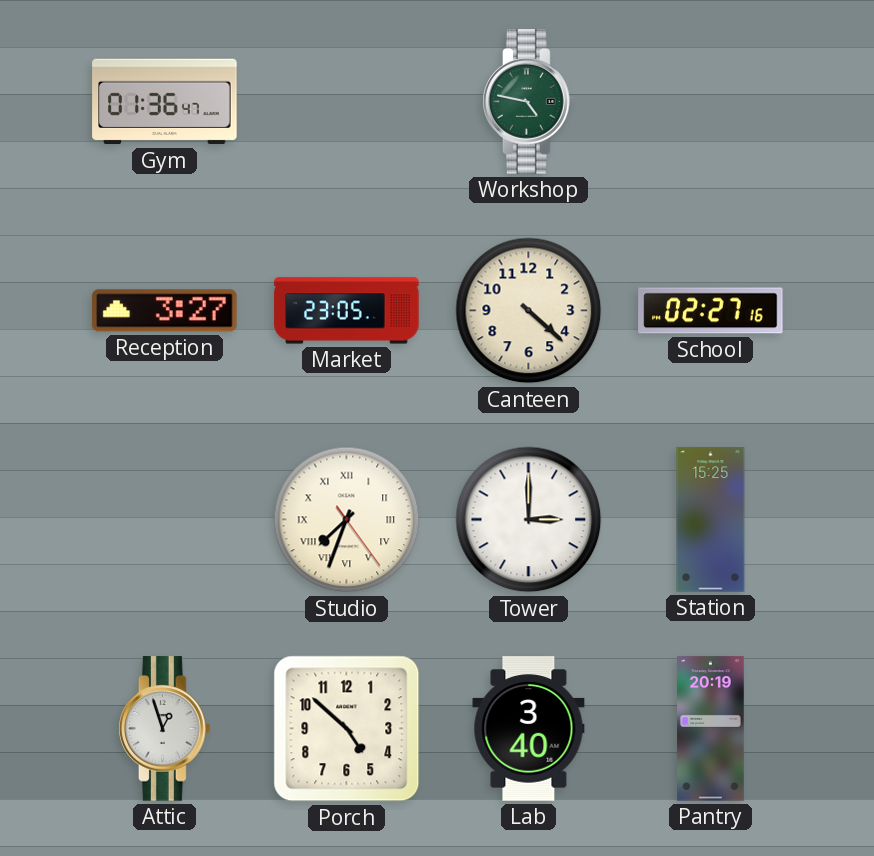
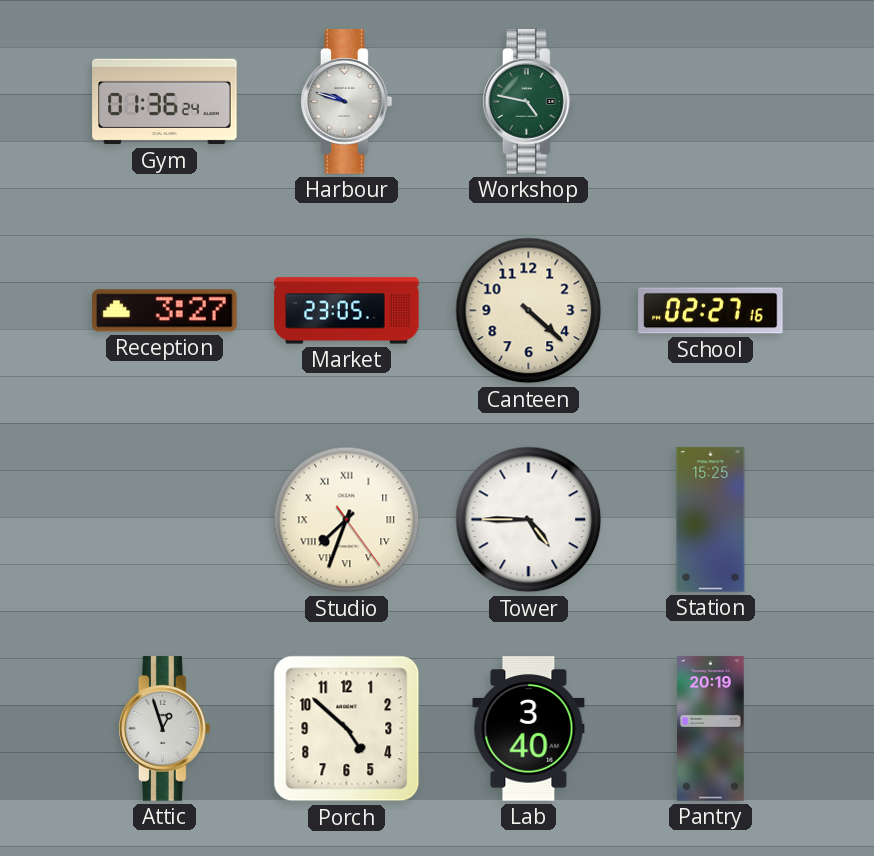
Gym: 01:36:47 -> 01:36:24
Harbour: none -> 9:48
Tower: 3:00 -> 4:45
